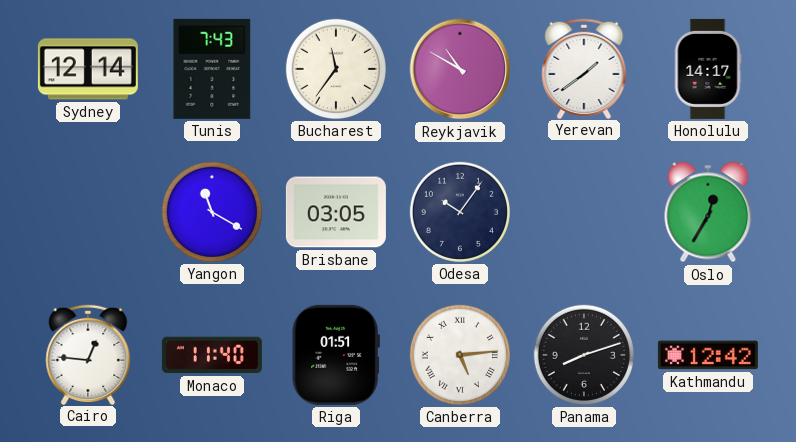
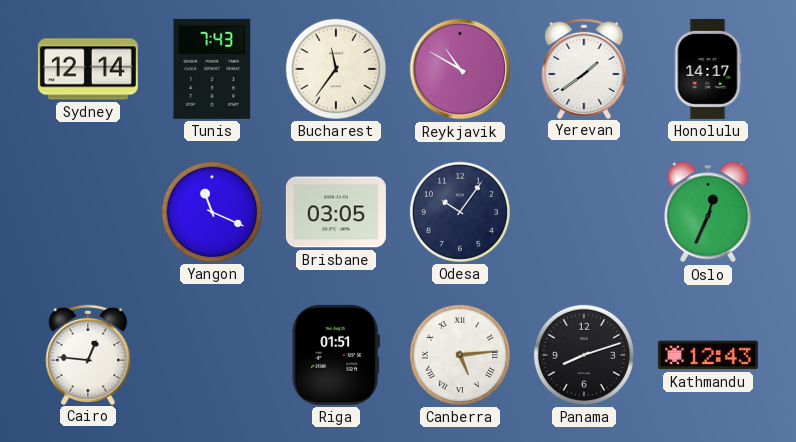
Yangon: 11:20 -> 11:19
Oslo: 12:35 -> 12:34
Monaco: 11:40 -> none
Kathmandu: 12:42 -> 12:43
